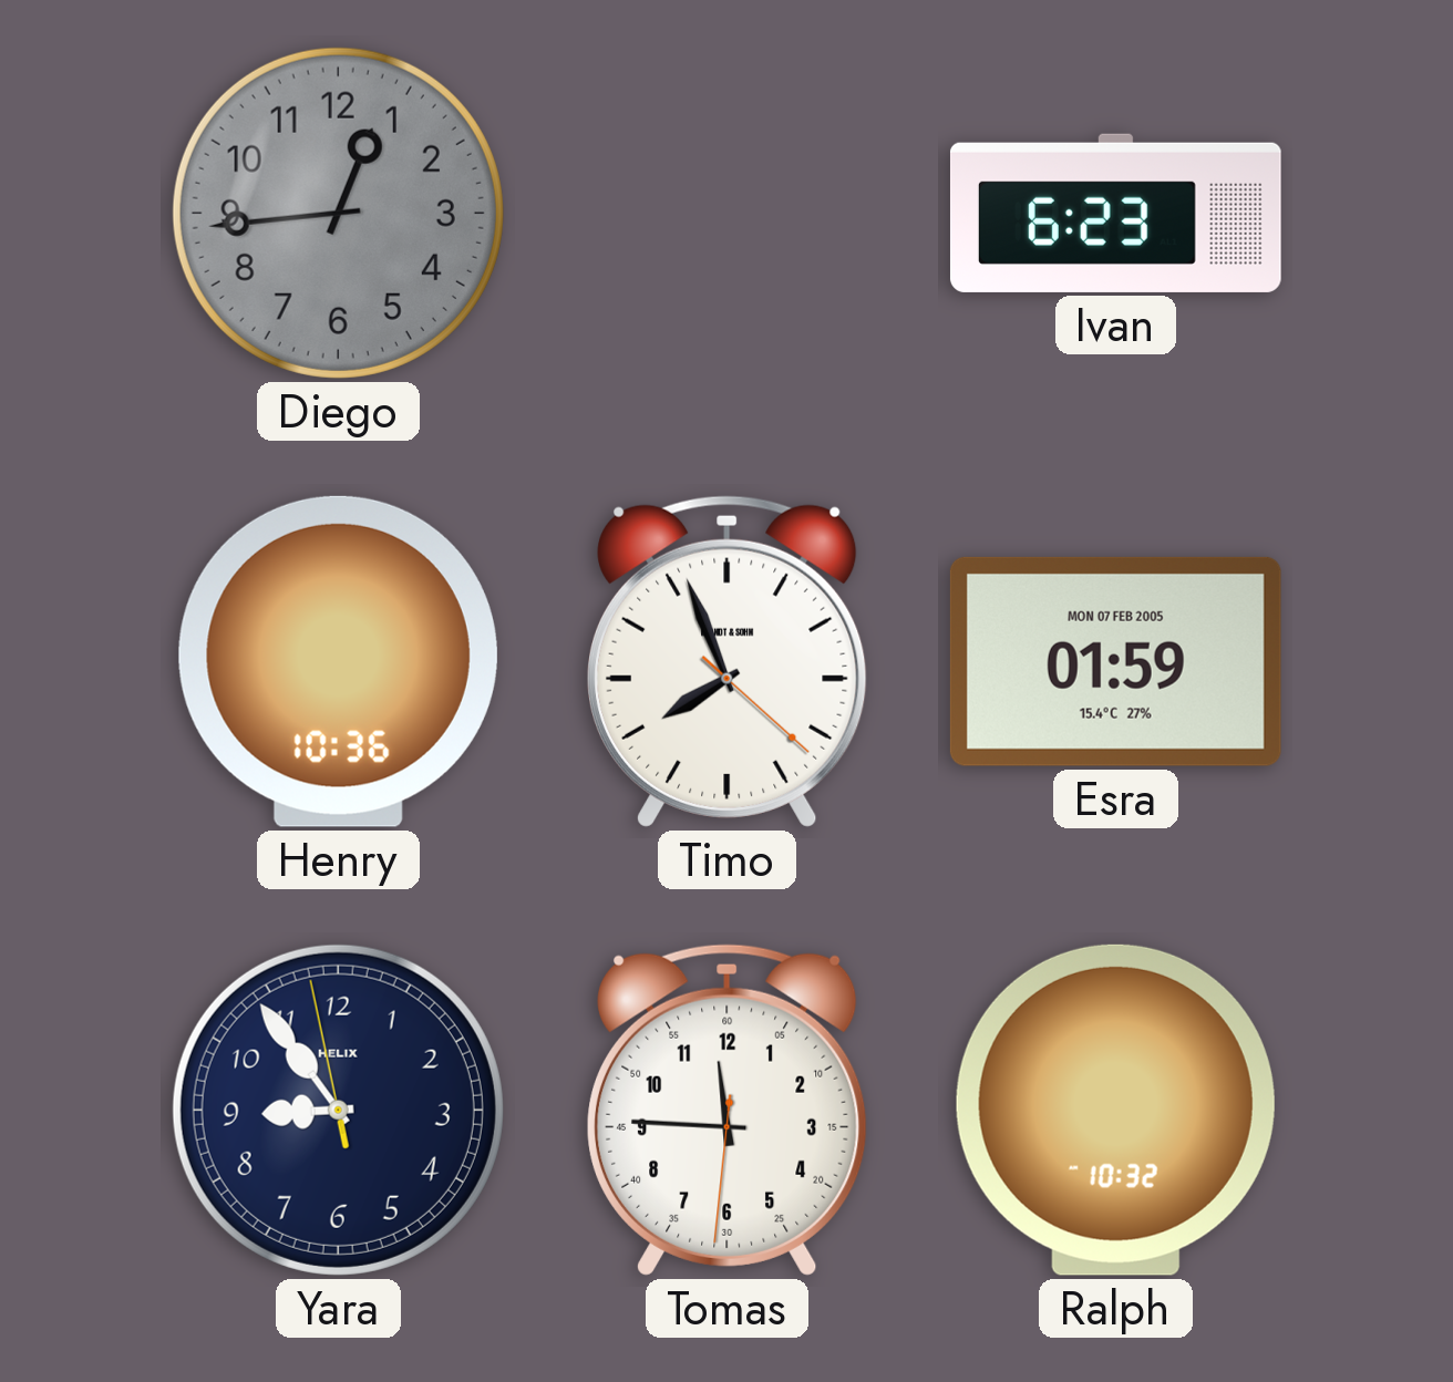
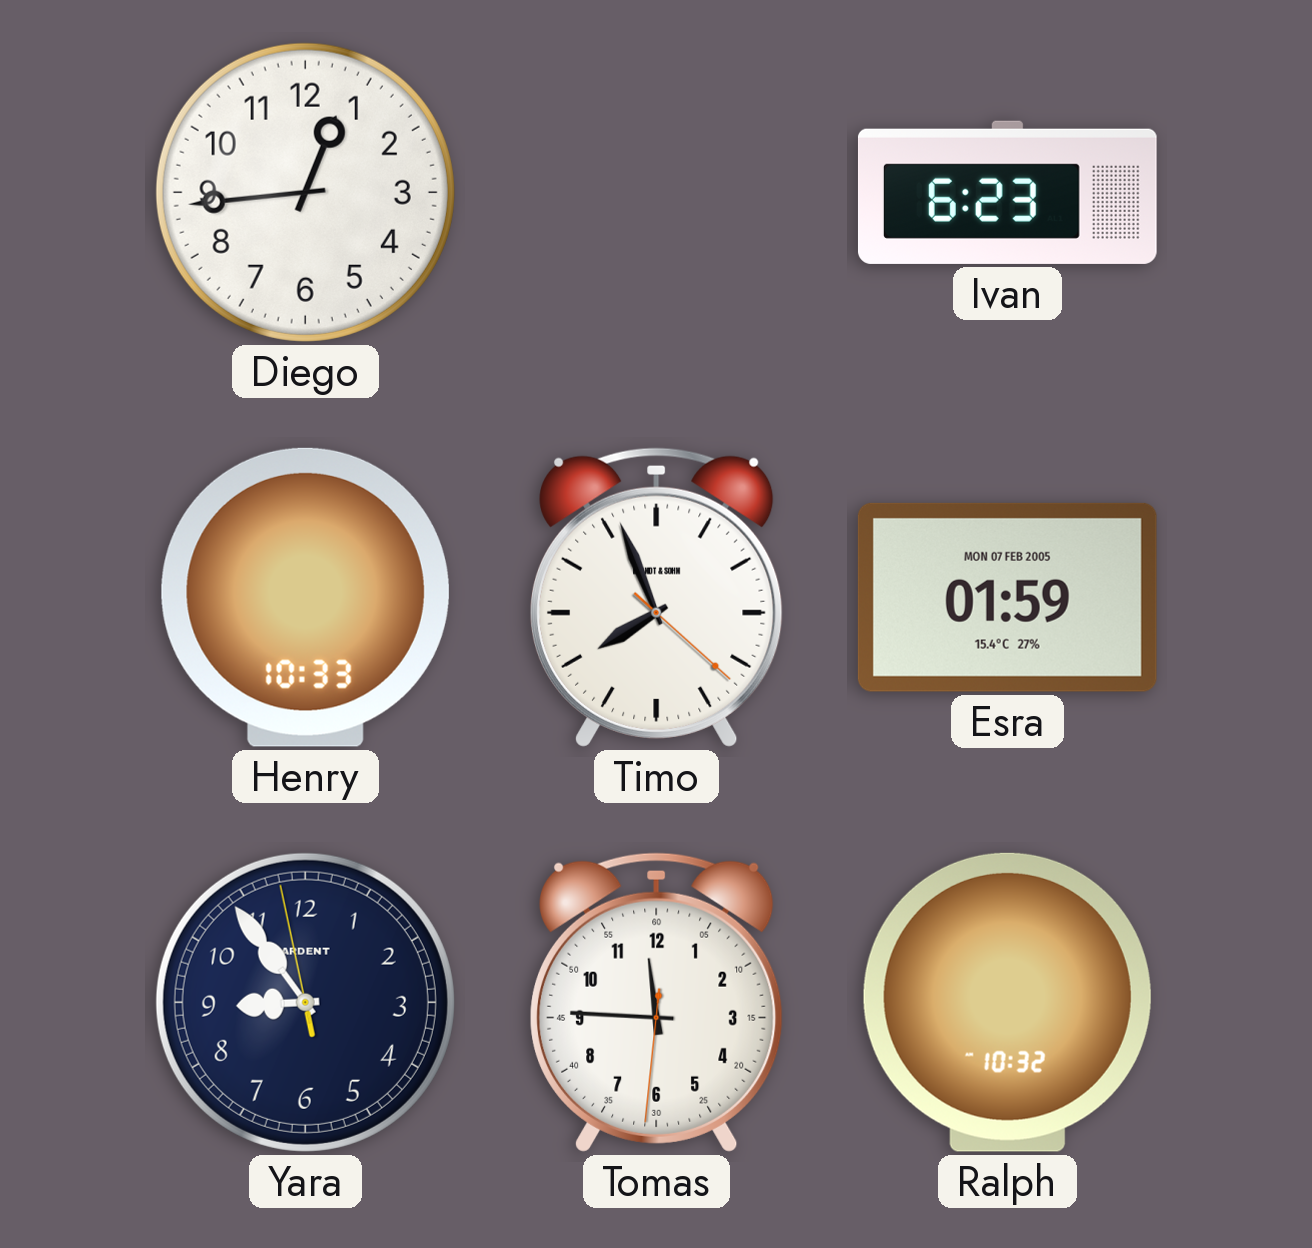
Diego dial: grey -> white
Henry: 10:36 -> 10:33
Yara brand: HELIX -> ARDENT
